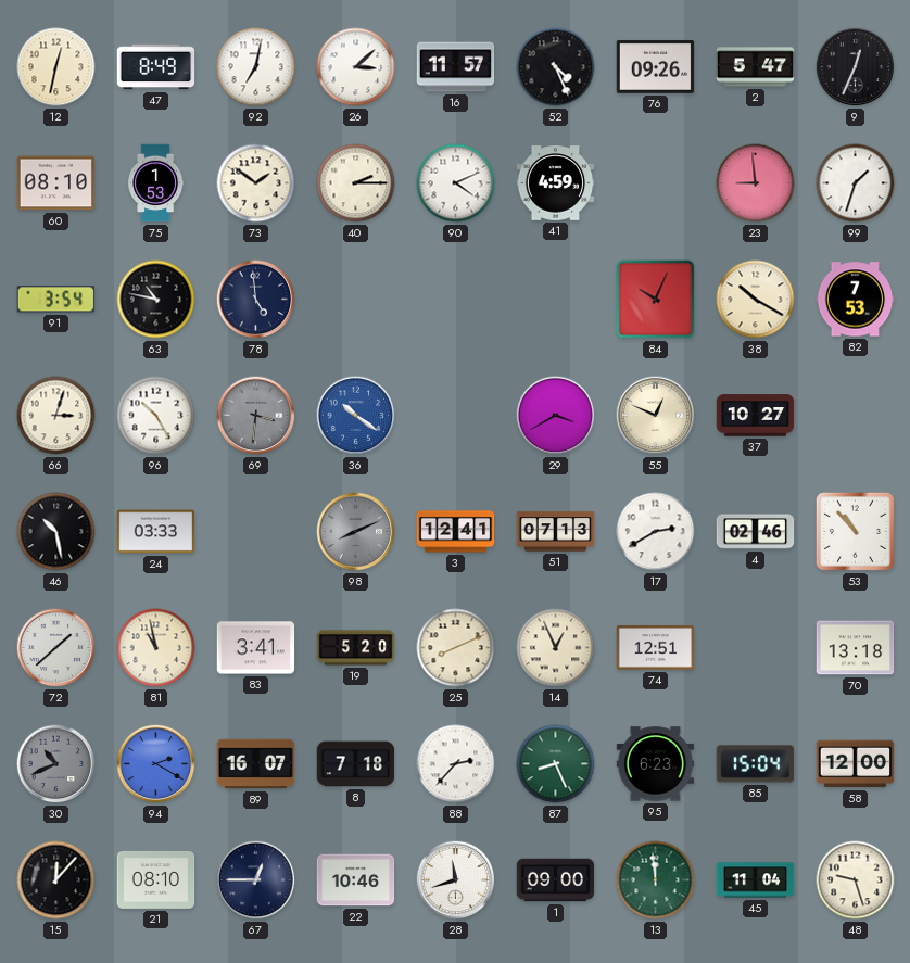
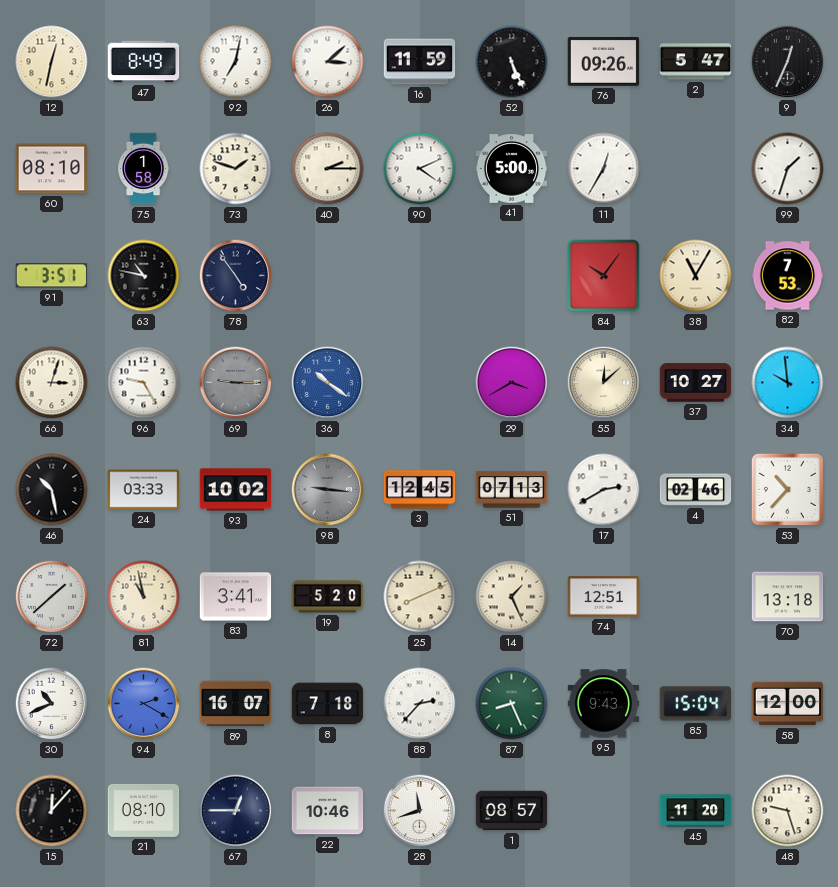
16: 11:57 -> 11:59
52: 4:26 -> 5:26
75: 1:53 -> 1:58
73: 1:51 -> 1:48
41: 4:59 -> 5:00
11: none -> 12:35
23: 8:59 -> none
91: 3:54 -> 3:51
78: 4:59 -> 4:54
84: 10:04 -> 10:06
38: 10:20 -> 11:05
96: 10:25 -> 9:25
69: 3:31 -> 9:15
55: 12:49 -> 12:08
34: none -> 9:59
93: none -> 10:02
98: 8:11 -> 9:16
3: 12:41 -> 12:45
53: 10:53 -> 10:37
14: 12:56 -> 1:26
30 dial: grey -> white
95: 6:23 -> 9:43
1: 09:00 -> 08:57
13: 11:59 -> none
45: 11:04 -> 11:20
